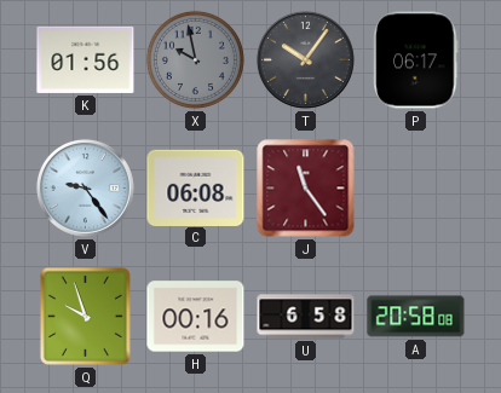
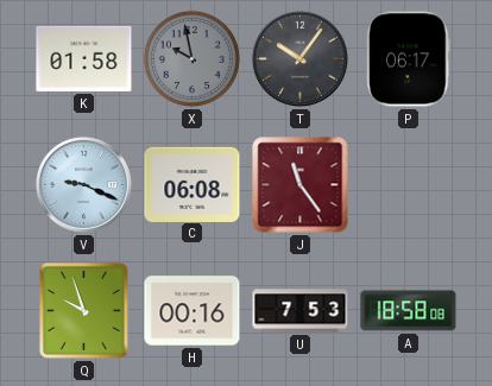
K: 01:56 -> 01:58
V: 9:24 -> 9:19
U: 6:58 -> 7:53
A: 20:58 -> 18:58
